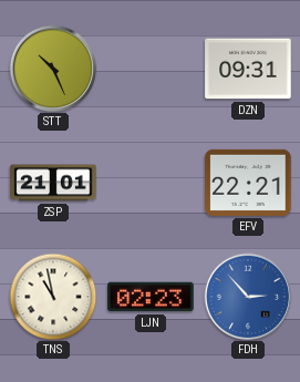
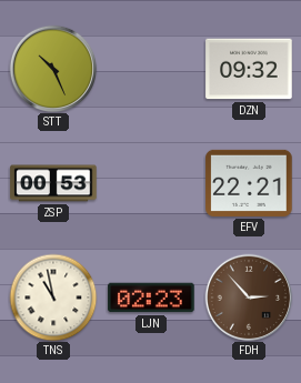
DZN: 09:31 -> 09:32
ZSP: 21:01 -> 00:53
FDH dial: blue -> brown
